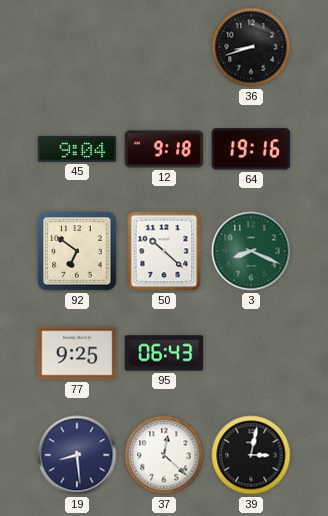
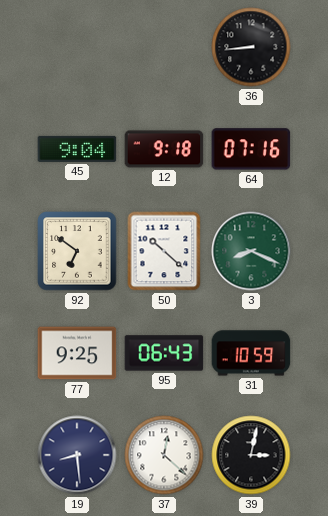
36: 8:42 -> 8:44
64: 19:16 -> 07:16
31: none -> 10:59
